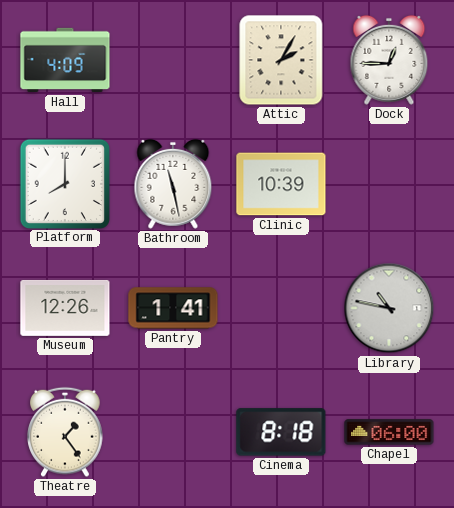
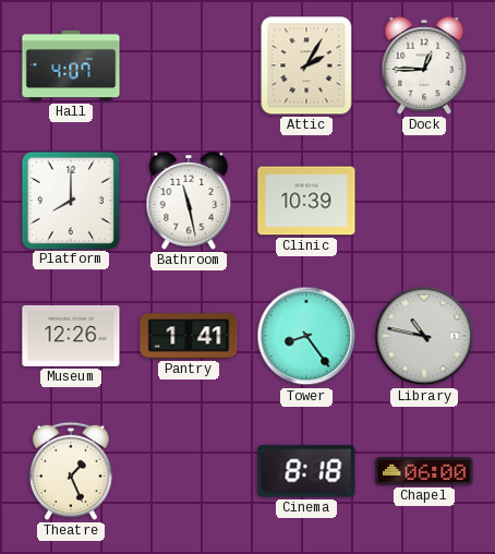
Hall: 4:09 -> 4:07
Tower: none -> 8:24
Theatre: 1:24 -> 1:26
